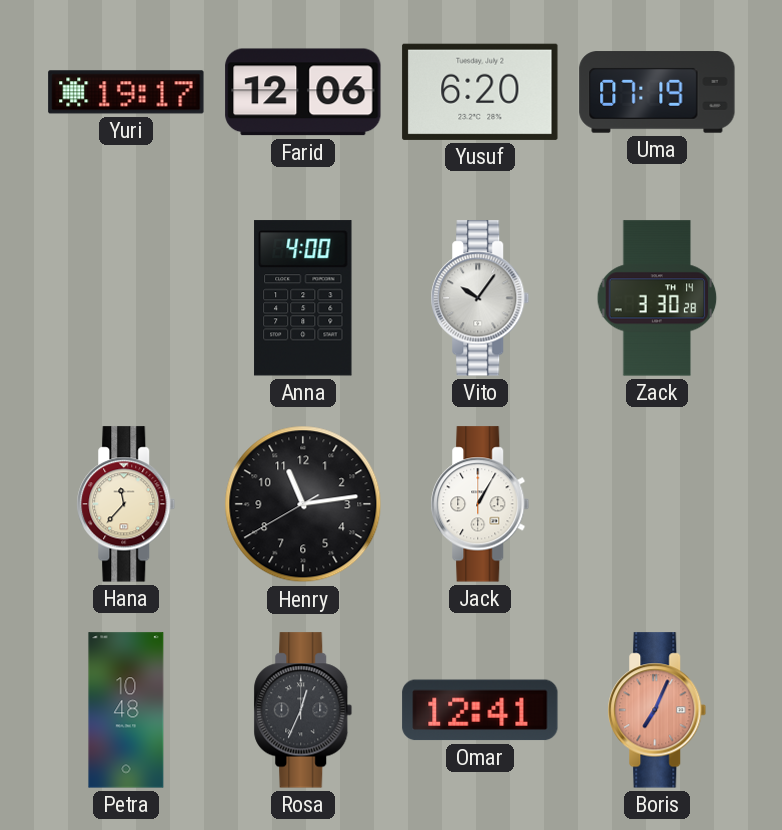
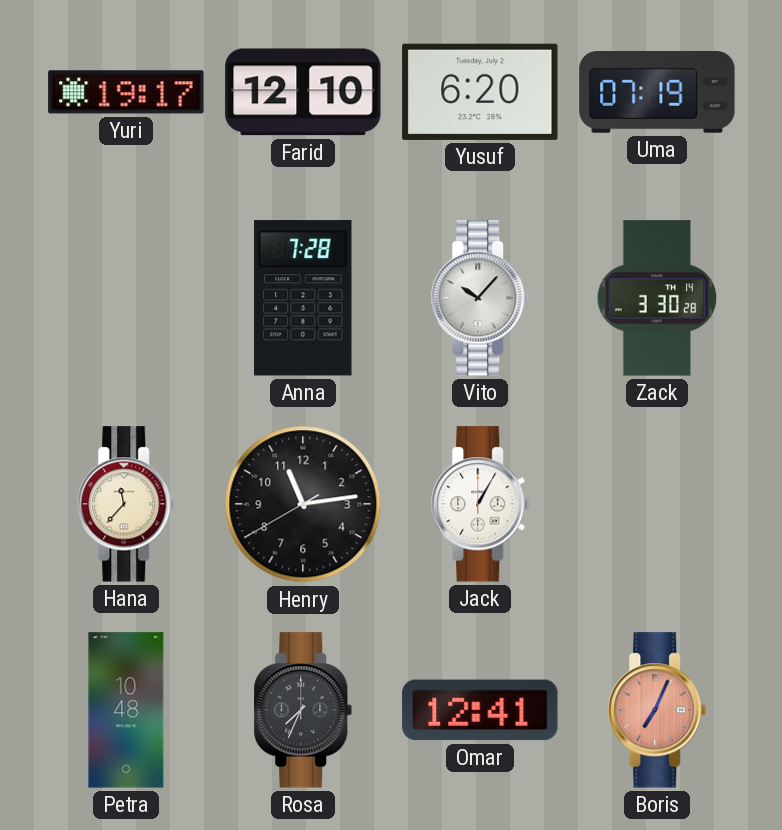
Farid: 12:06 -> 12:10
Anna: 4:00 -> 7:28
Vito: 10:06 -> 10:07
Rosa: 12:34 -> 7:34
